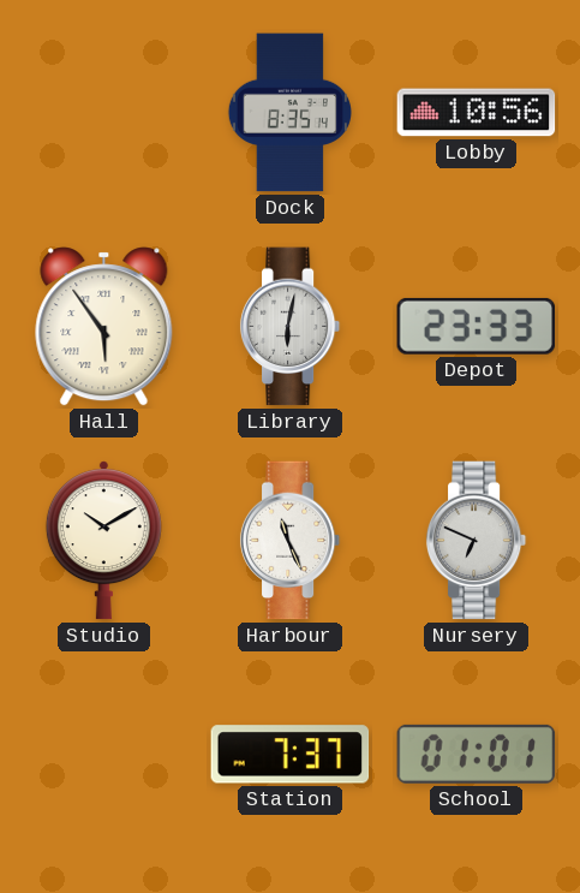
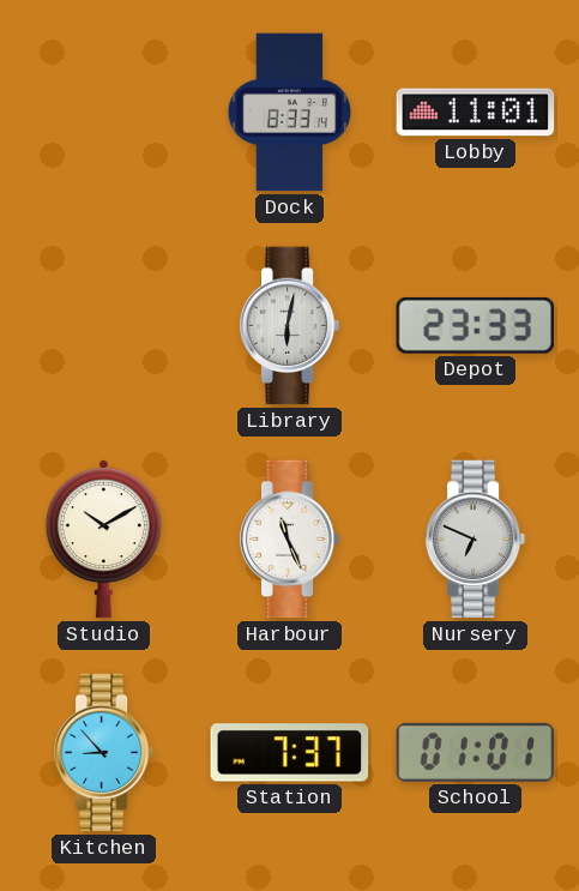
Dock: 8:35 -> 8:33
Lobby: 10:56 -> 11:01
Hall: 5:54 -> none
Kitchen: none -> 8:53
